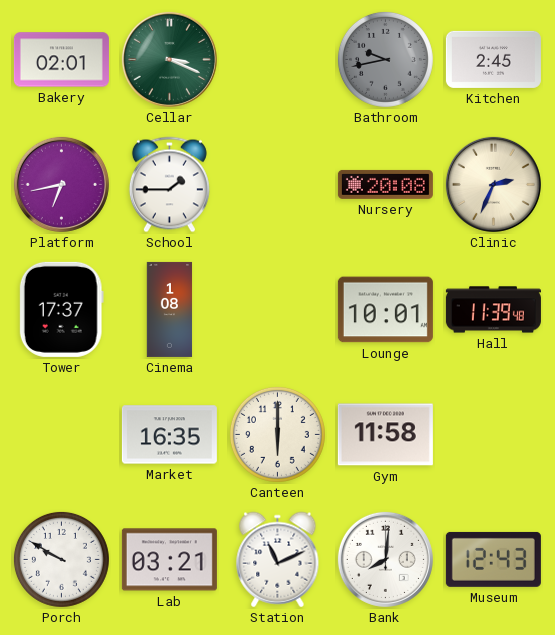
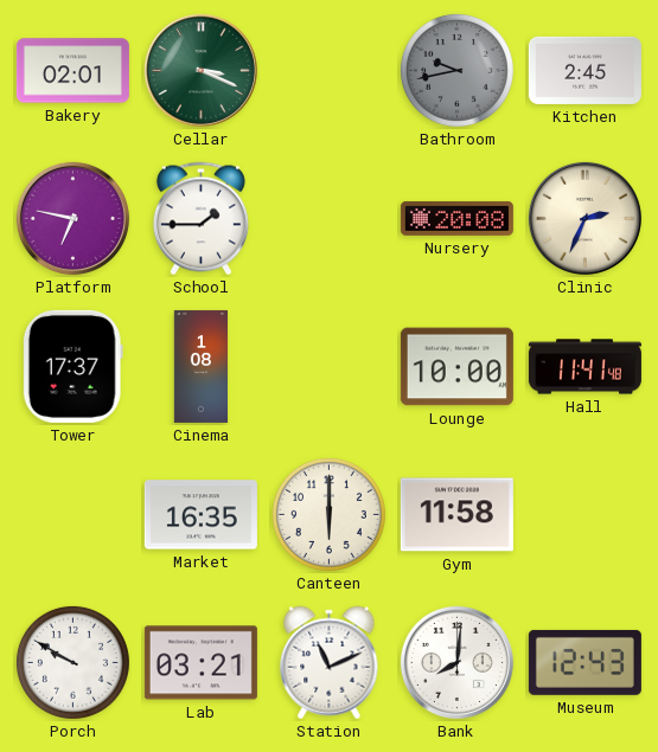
Platform: 6:43 -> 6:47
Lounge: 10:01 -> 10:00
Hall: 11:39 -> 11:41
